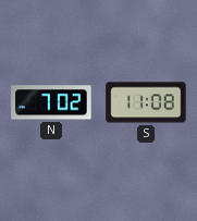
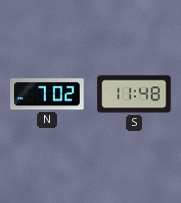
S: 11:08 -> 11:48
